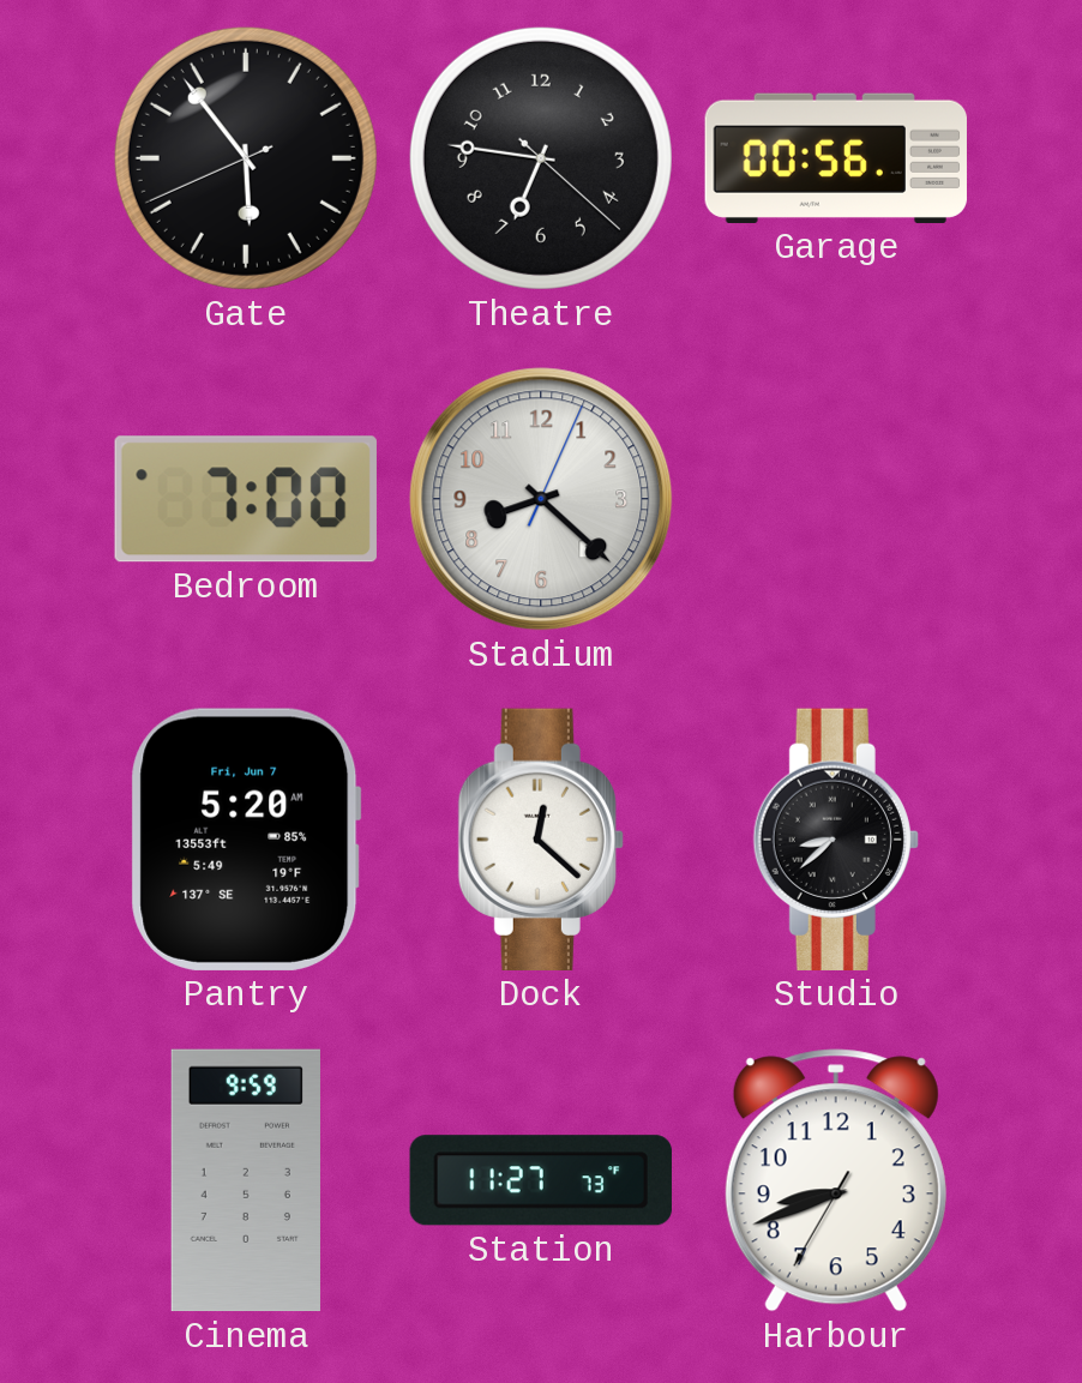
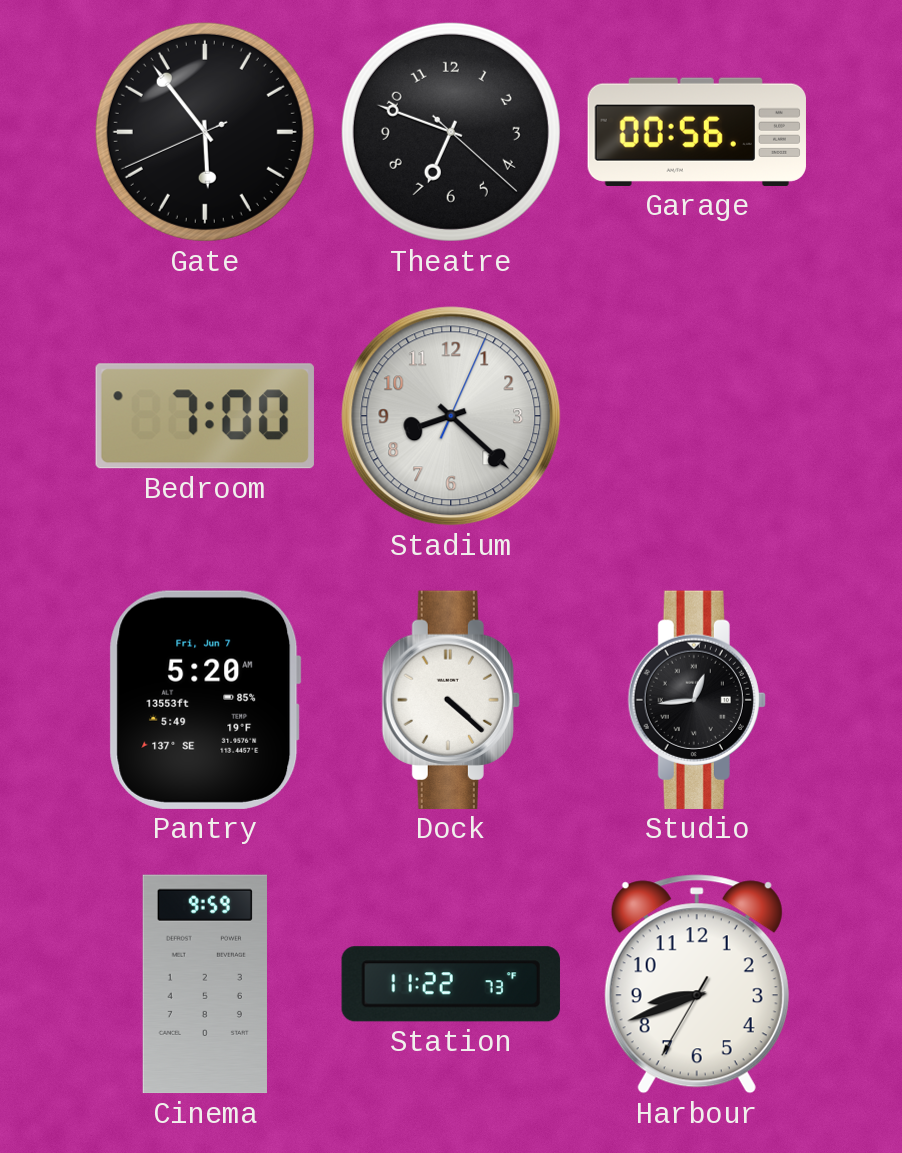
Theatre: 6:46 -> 6:48
Dock: 12:22 -> 4:22
Studio: 8:38 -> 12:44
Station: 11:27 -> 11:22
